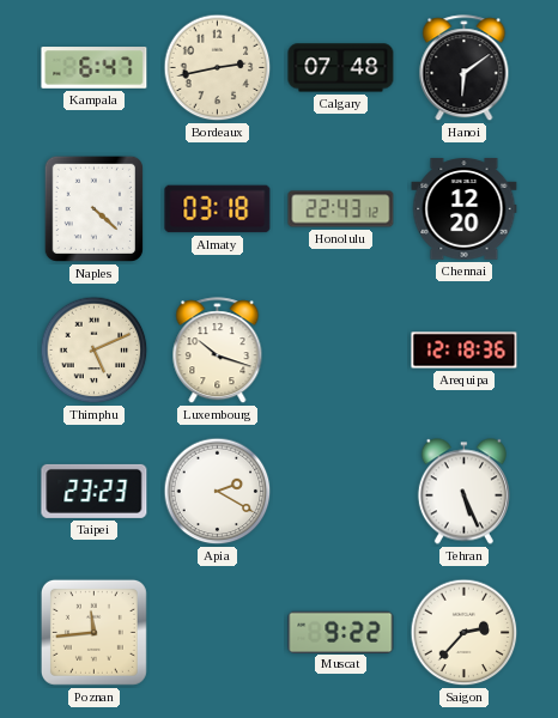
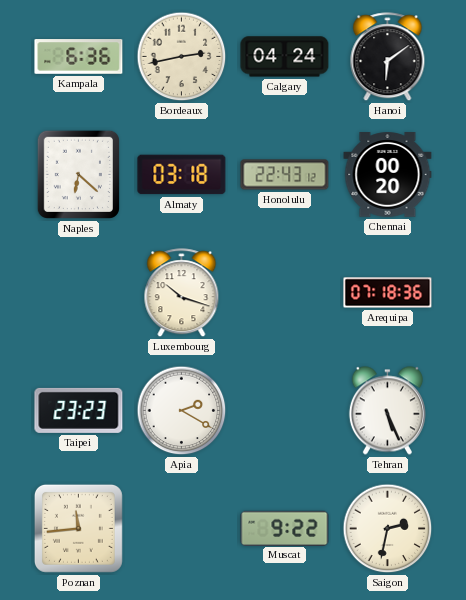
Kampala: 6:47 -> 6:36
Calgary: 07:48 -> 04:24
Naples: 4:22 -> 6:22
Chennai: 12:20 -> 00:20
Thimphu: 5:11 -> none
Arequipa: 12:18 -> 07:18
Saigon: 2:37 -> 2:32
